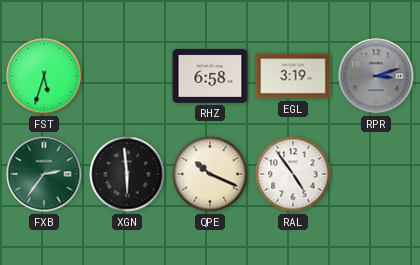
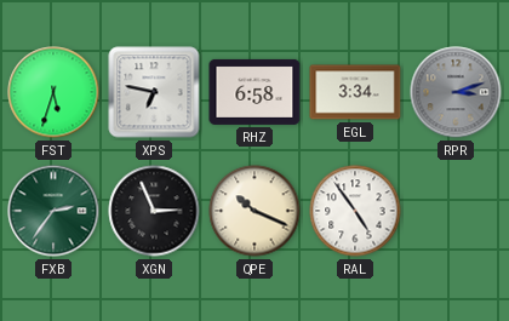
XPS: none -> 6:47
EGL: 3:19 -> 3:34
XGN: 5:59 -> 2:56
